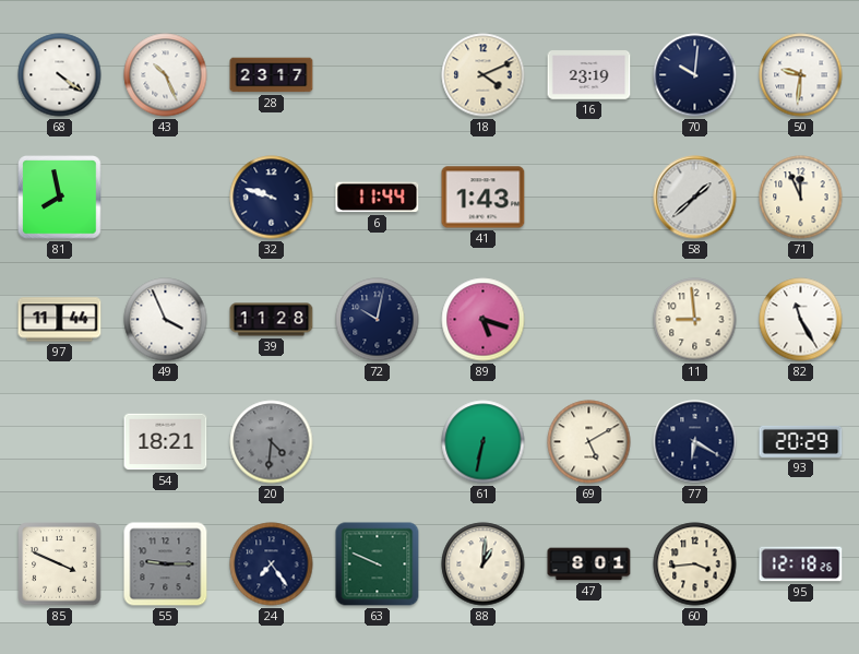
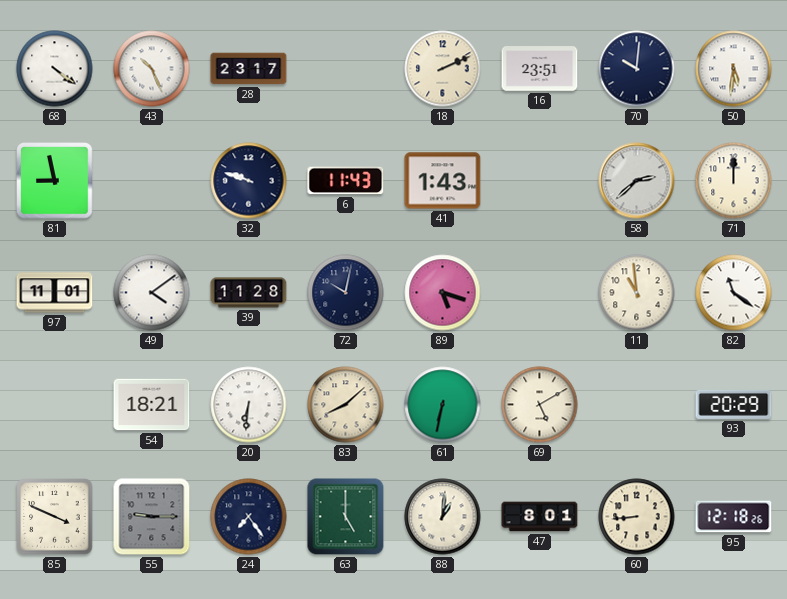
18: 4:11 -> 2:11
16: 23:19 -> 23:51
50: 9:31 -> 5:31
81: 7:58 -> 8:58
6: 11:44 -> 11:43
58: 1:38 -> 2:38
71: 11:56 -> 12:00
97: 11:44 -> 11:01
49: 3:56 -> 4:09
11: 8:59 -> 10:59
82: 11:25 -> 11:21
20: 4:31 -> 6:31
20 dial: grey -> white
83: none -> 8:08
77: 6:20 -> none
63: 9:49 -> 5:00
60: 3:44 -> 8:44
